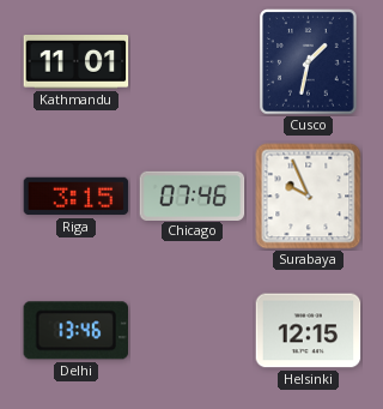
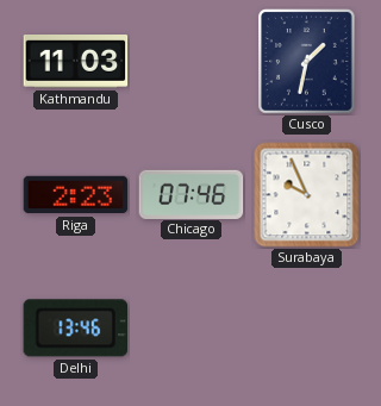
Kathmandu: 11:01 -> 11:03
Riga: 3:15 -> 2:23
Helsinki: 12:15 -> none
